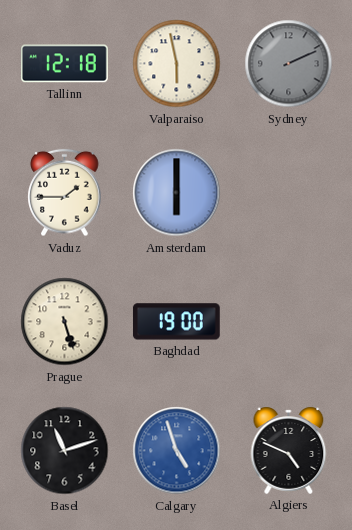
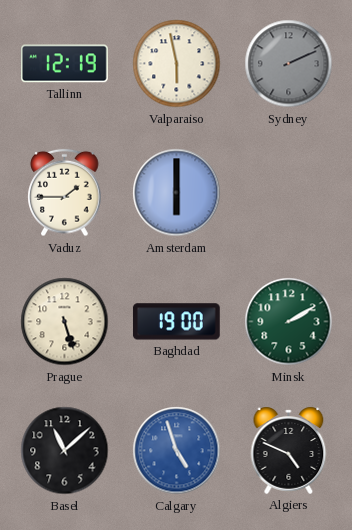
Tallinn: 12:18 -> 12:19
Minsk: none -> 2:10
Basel: 11:12 -> 11:08
